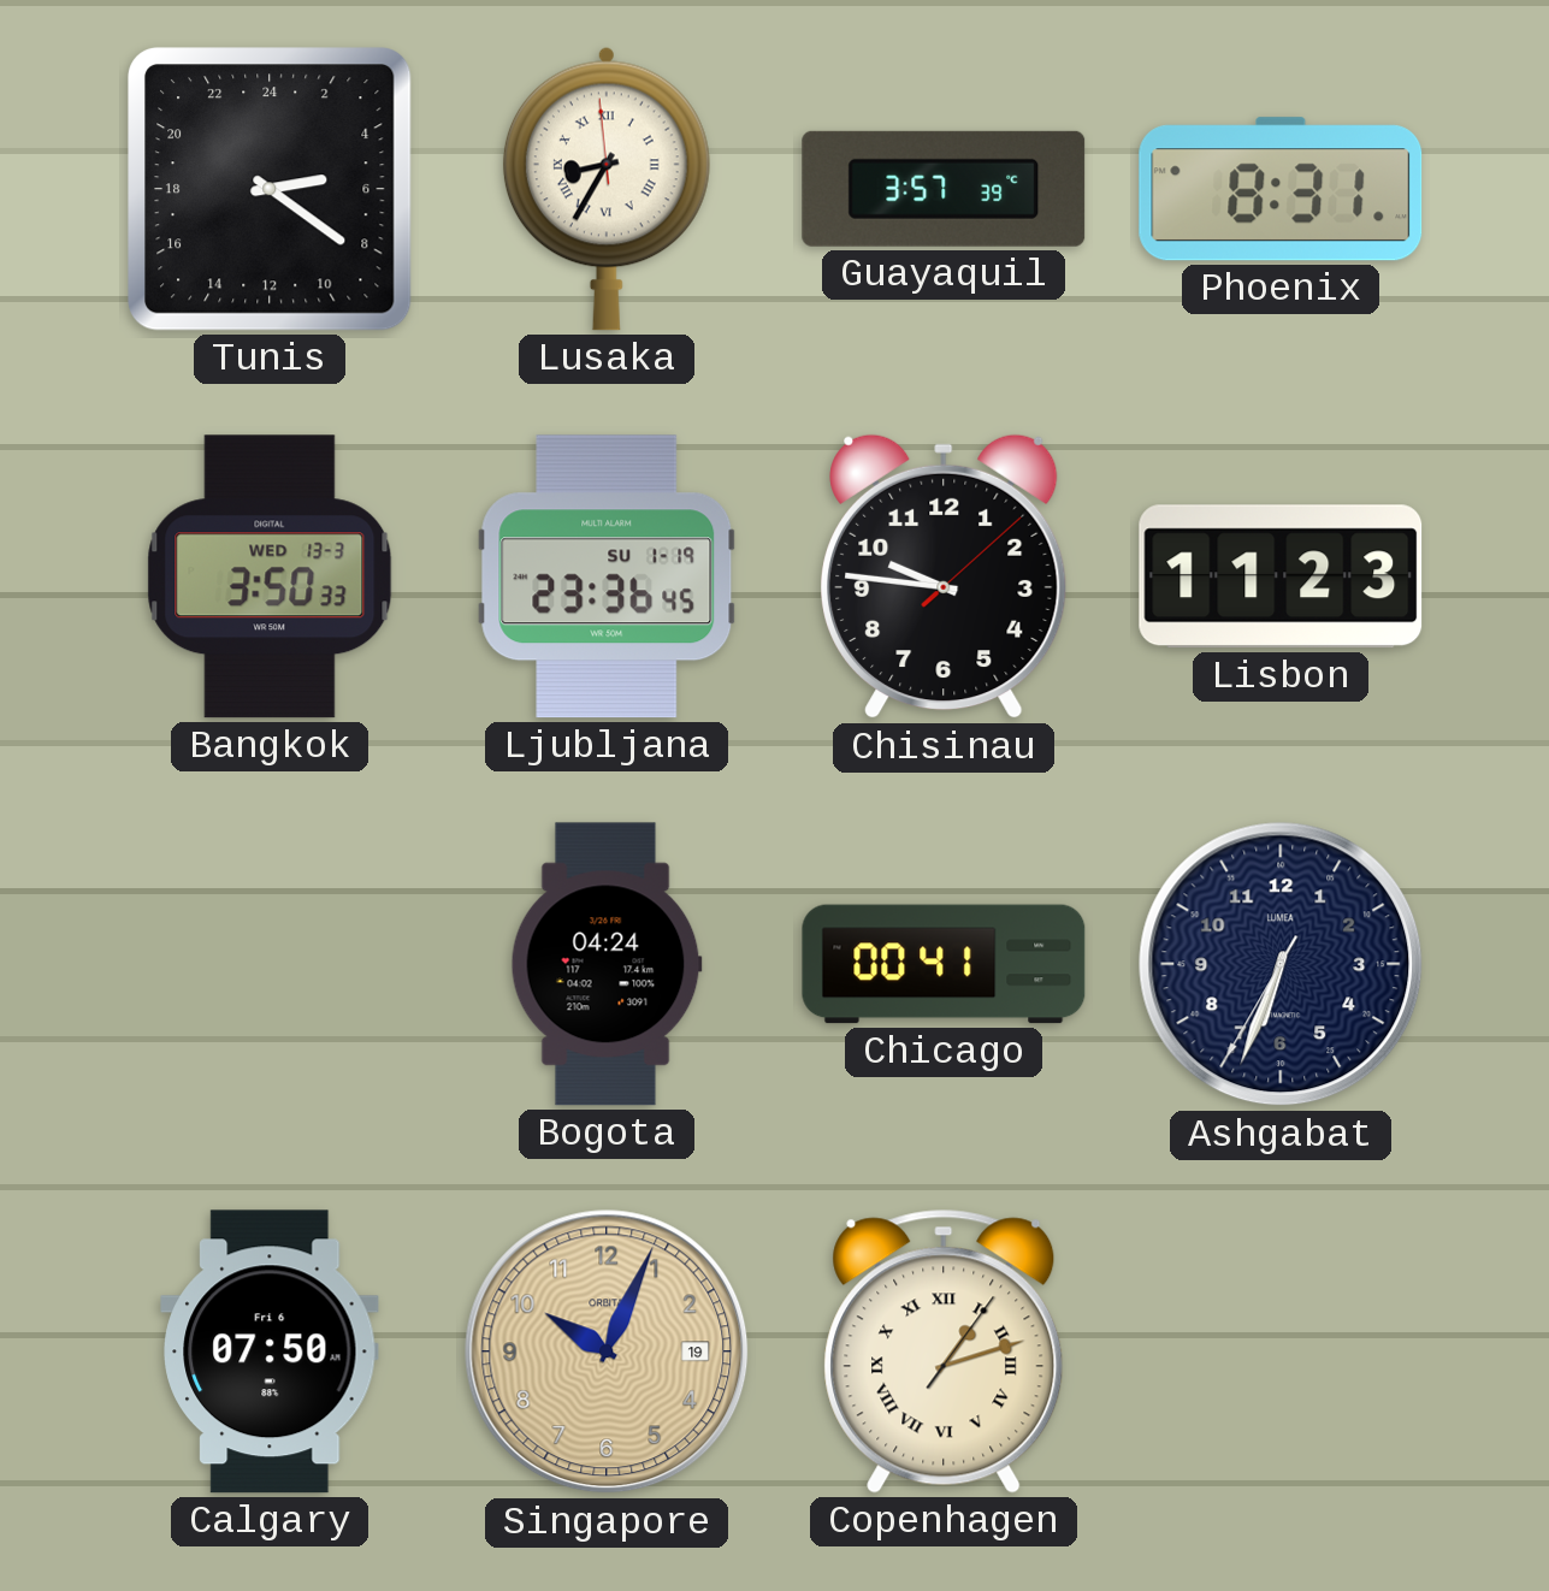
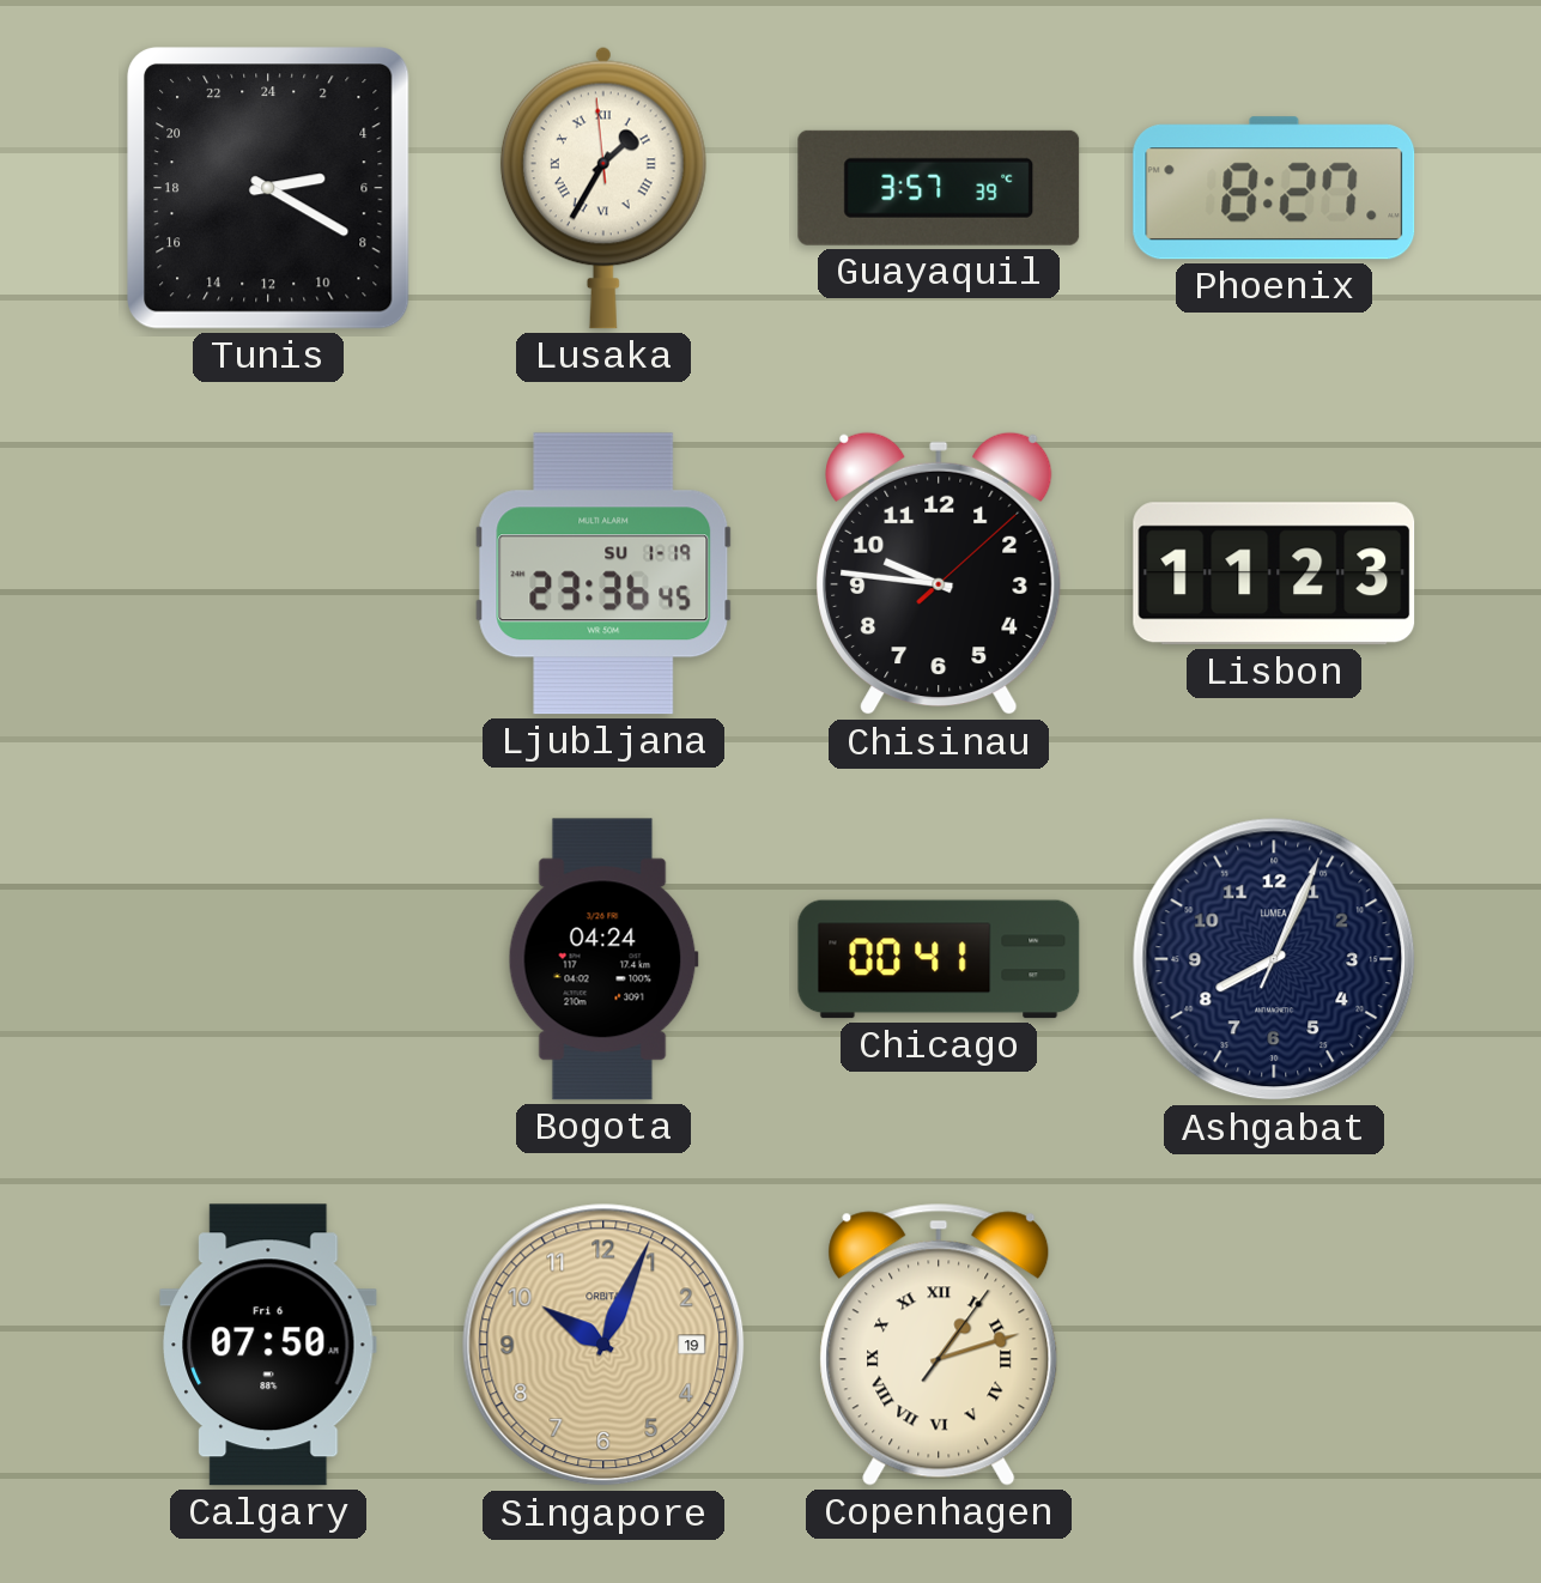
Tunis: 5:21 -> 5:20
Lusaka: 8:34 -> 1:34
Phoenix: 8:31 -> 8:27
Bangkok: 3:50 -> none
Ashgabat: 6:33 -> 8:04
